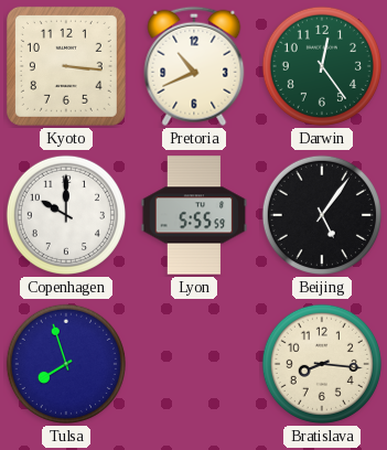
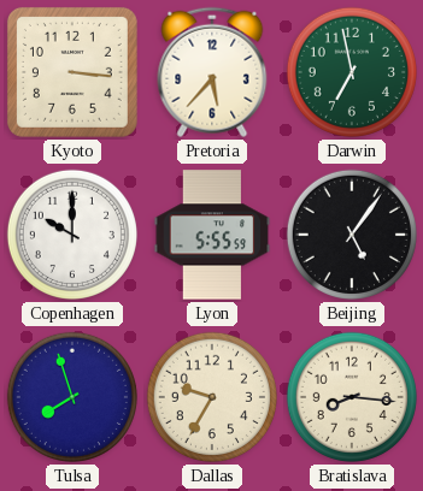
Pretoria: 10:41 -> 5:37
Darwin: 12:24 -> 6:58
Dallas: none -> 9:35
